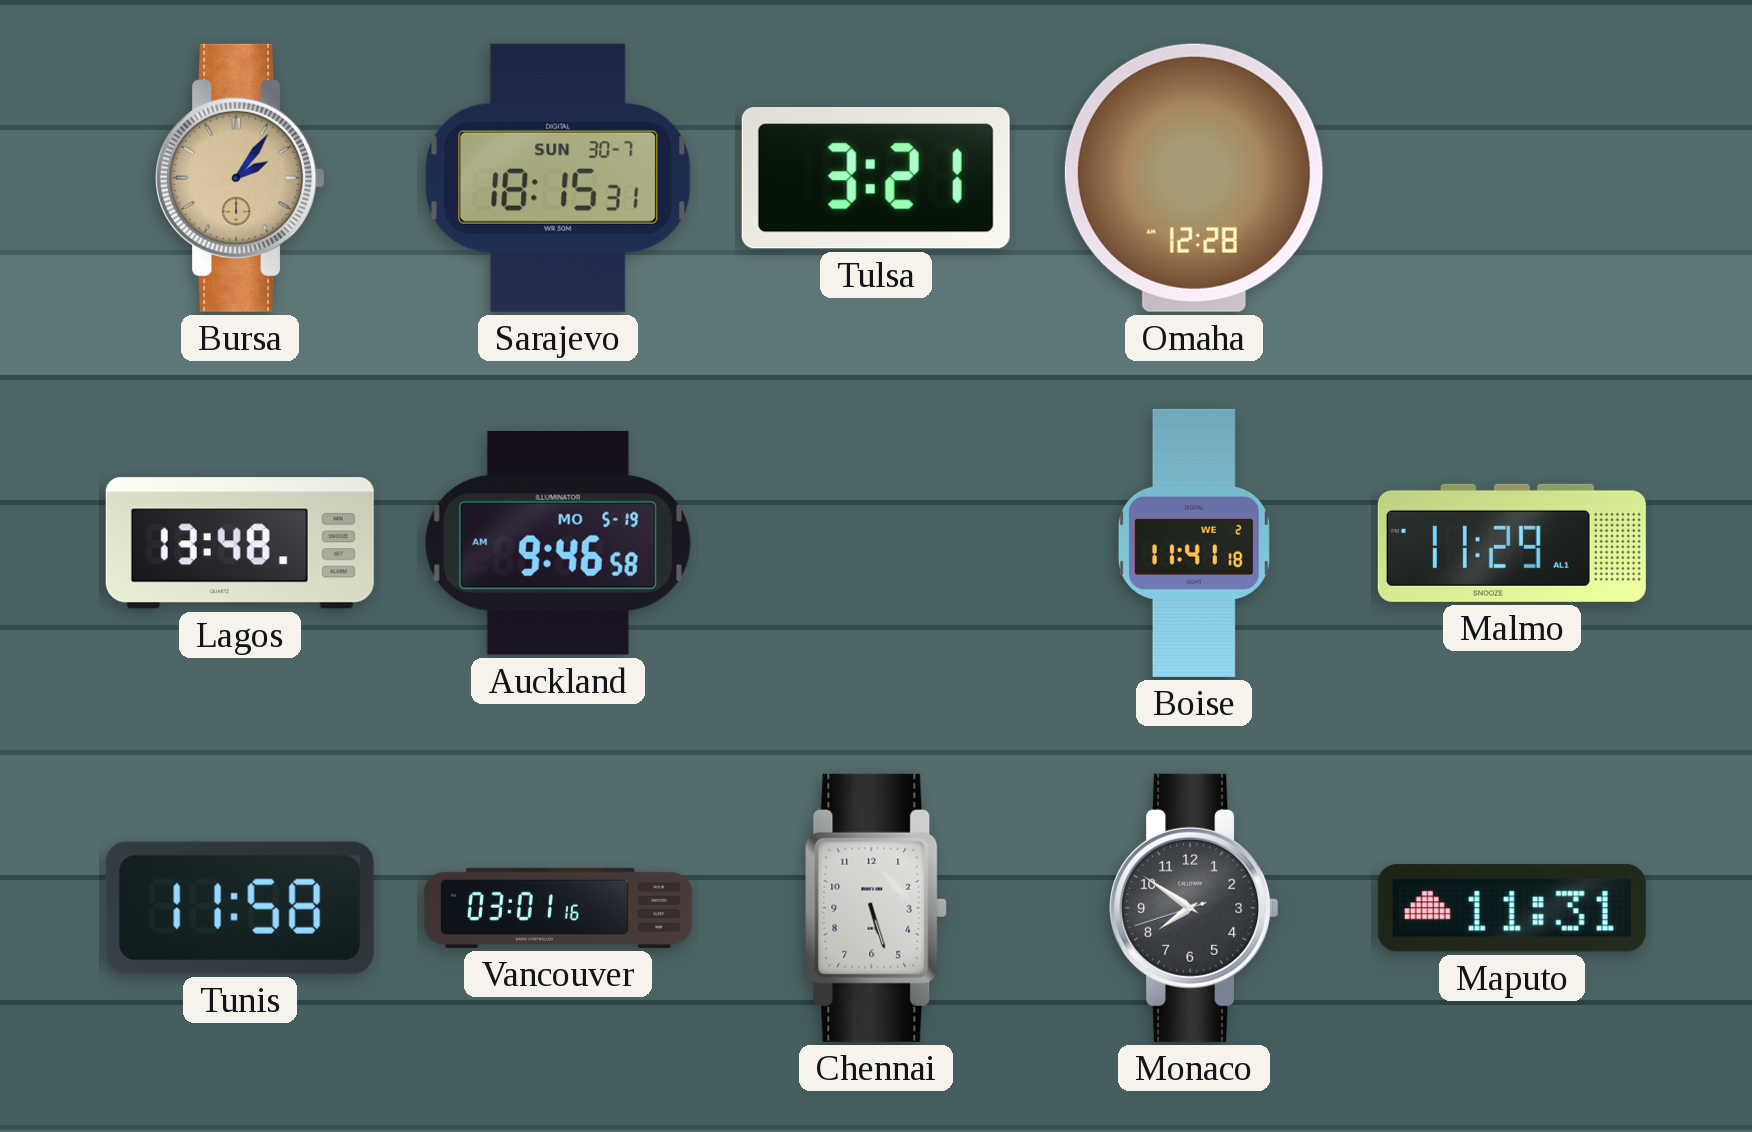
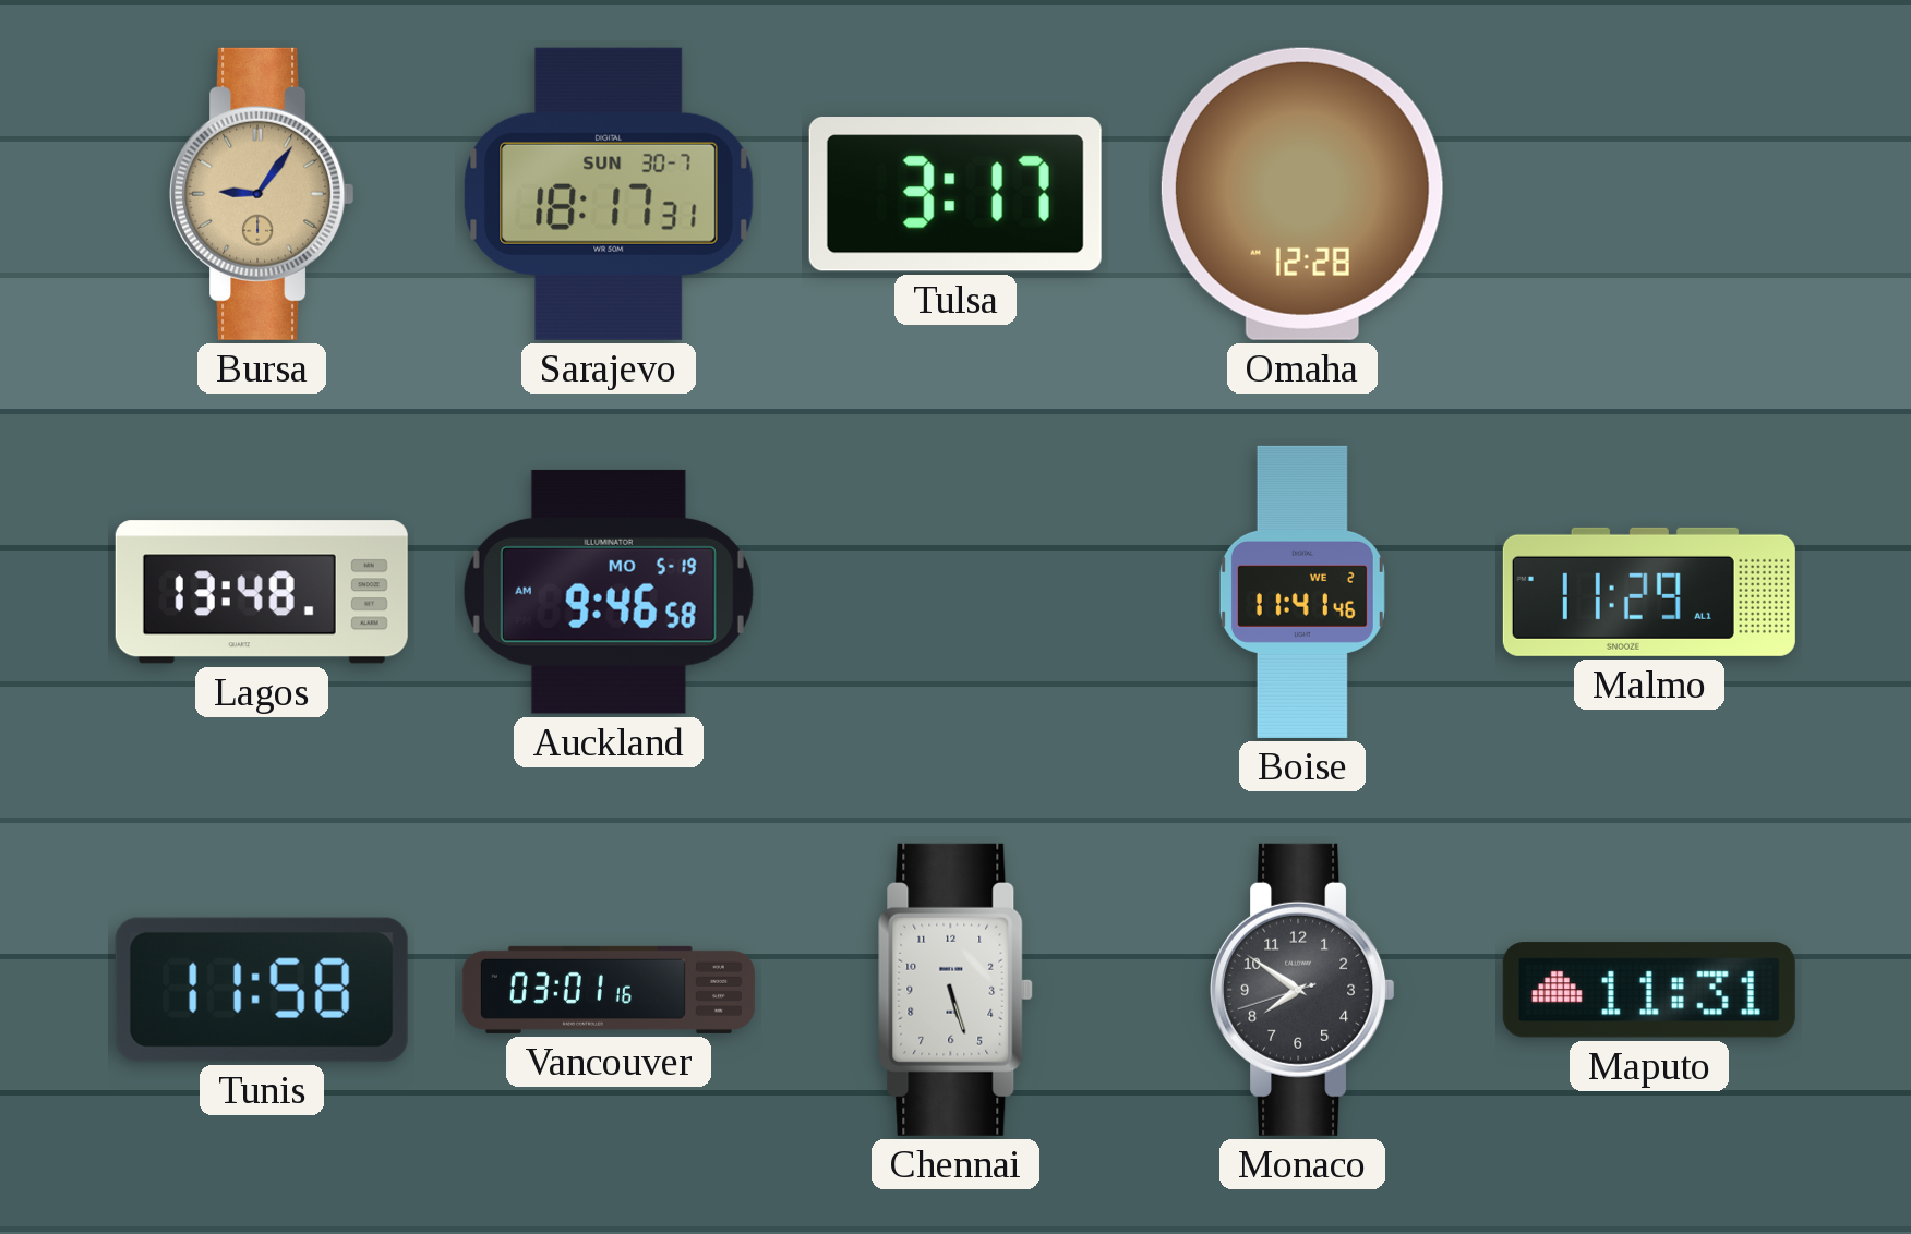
Bursa: 2:06 -> 9:06
Sarajevo: 18:15 -> 18:17
Tulsa: 3:21 -> 3:17
Boise: 11:41:18 -> 11:41:46
